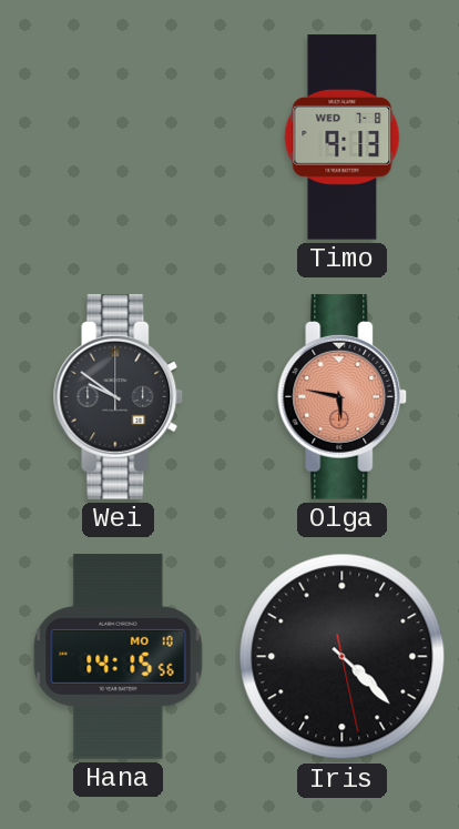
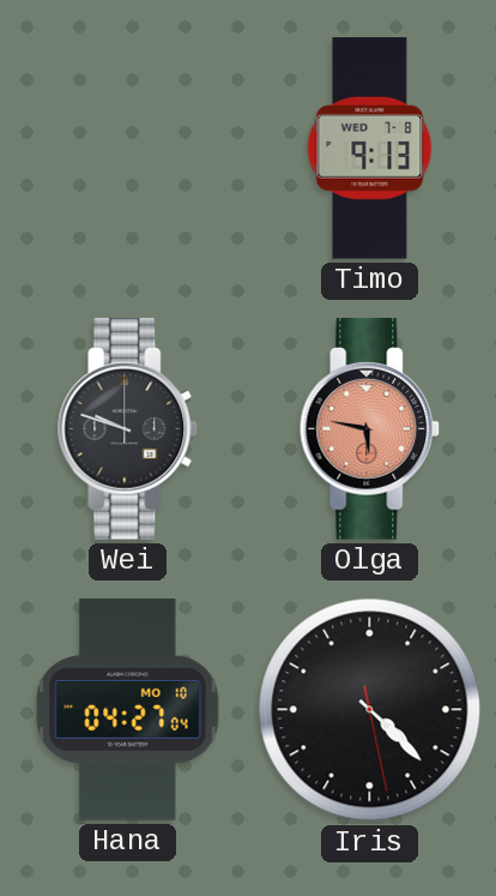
Wei: 9:51 -> 9:48
Hana: 14:15 -> 04:27
